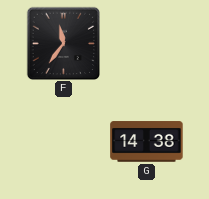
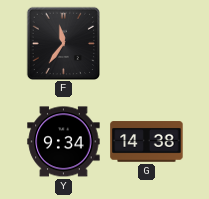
Y: none -> 9:34
